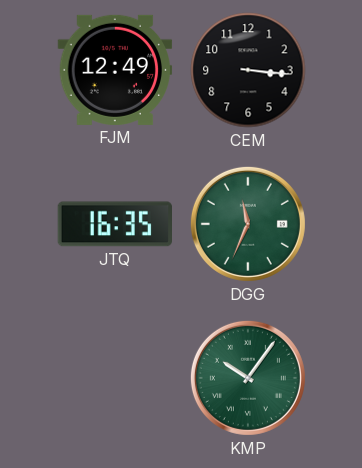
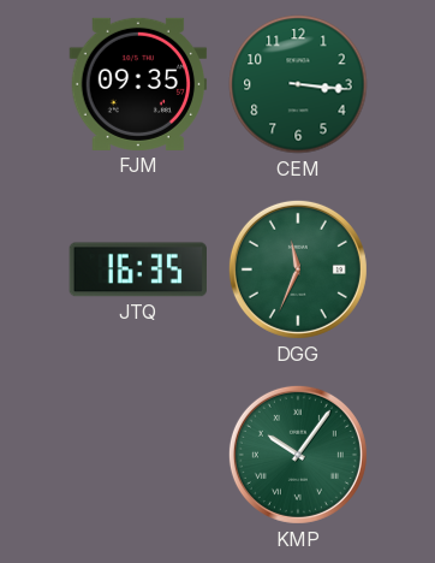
FJM: 12:49 -> 09:35
CEM dial: black -> green
